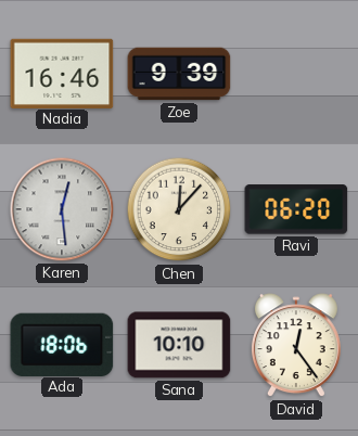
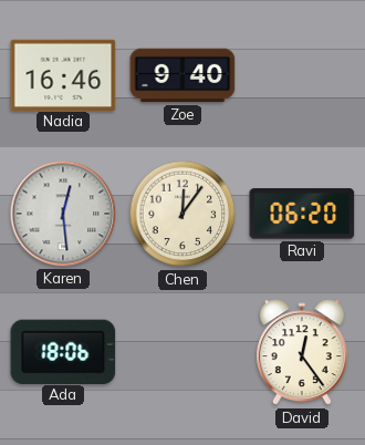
Zoe: 9:39 -> 9:40
Chen: 12:07 -> 12:06
Sana: 10:10 -> none
